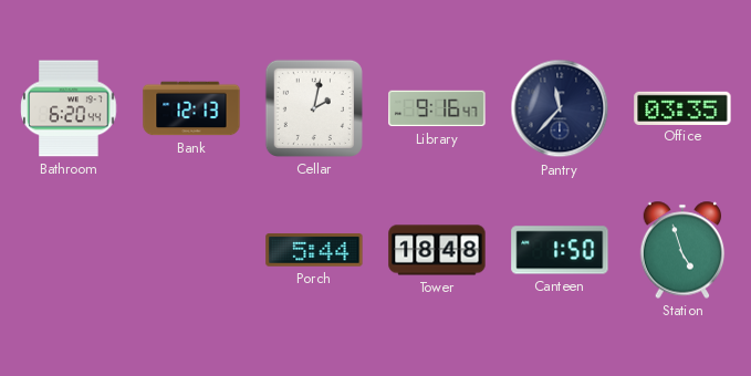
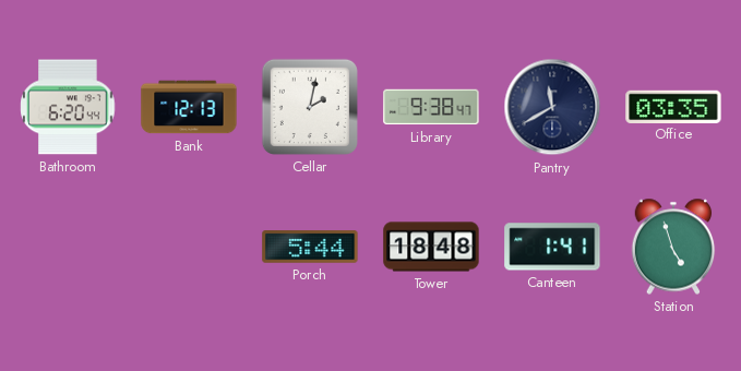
Library: 9:16 -> 9:38
Pantry: 11:37 -> 11:40
Canteen: 1:50 -> 1:41
